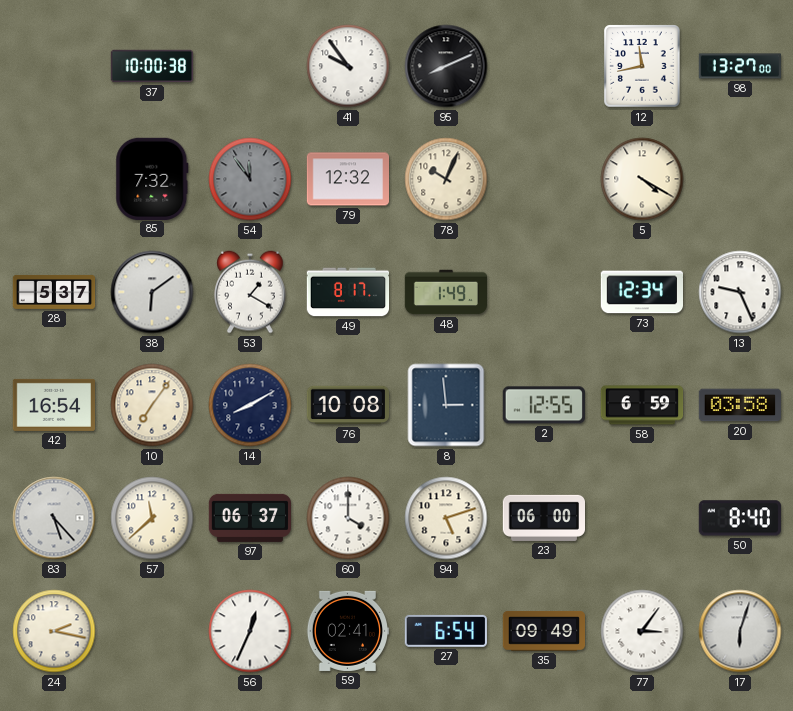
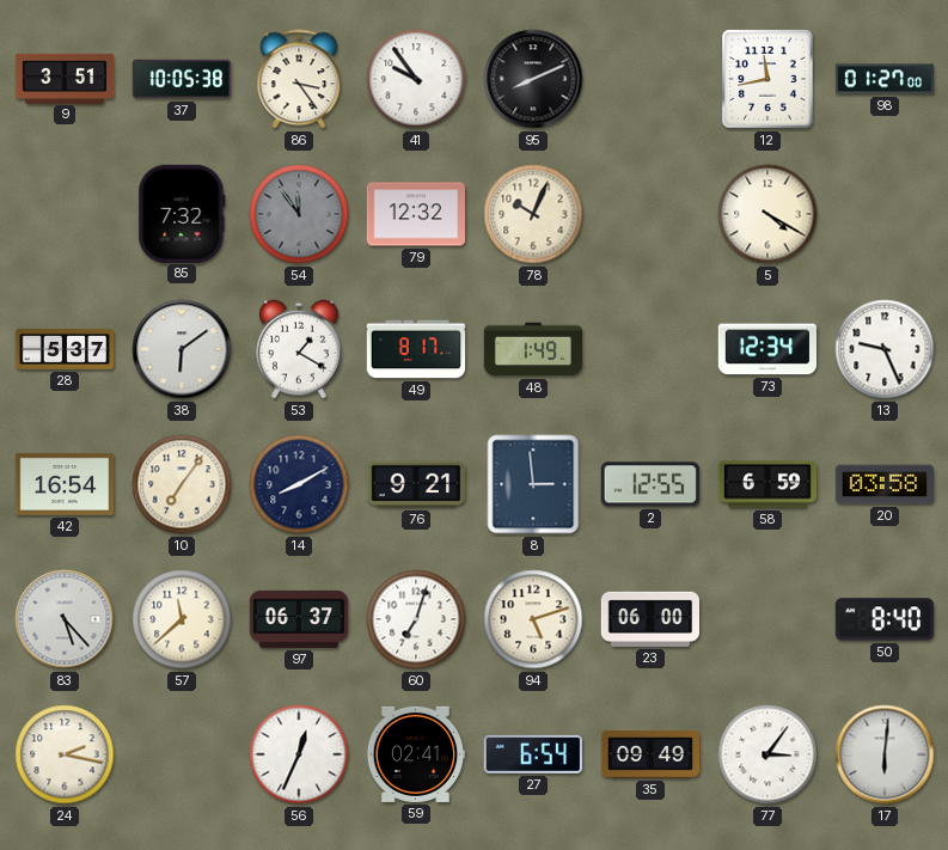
9: none -> 3:51
37: 10:00 -> 10:05
86: none -> 3:24
98: 13:27 -> 01:27
76: 10:08 -> 9:21
60: 4:00 -> 7:03
17: 6:03 -> 6:01
